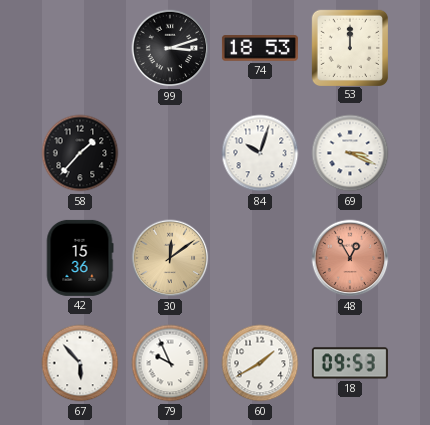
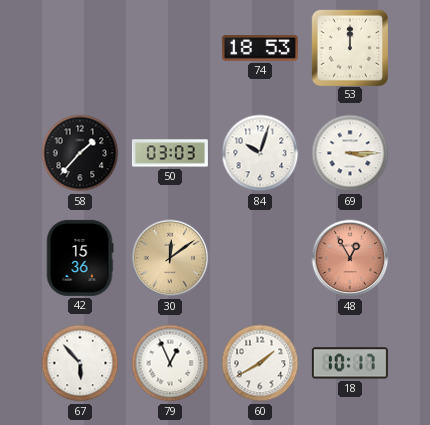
99: 3:12 -> none
50: none -> 03:03
69: 3:19 -> 3:15
79: 9:56 -> 12:56
18: 09:53 -> 10:17
